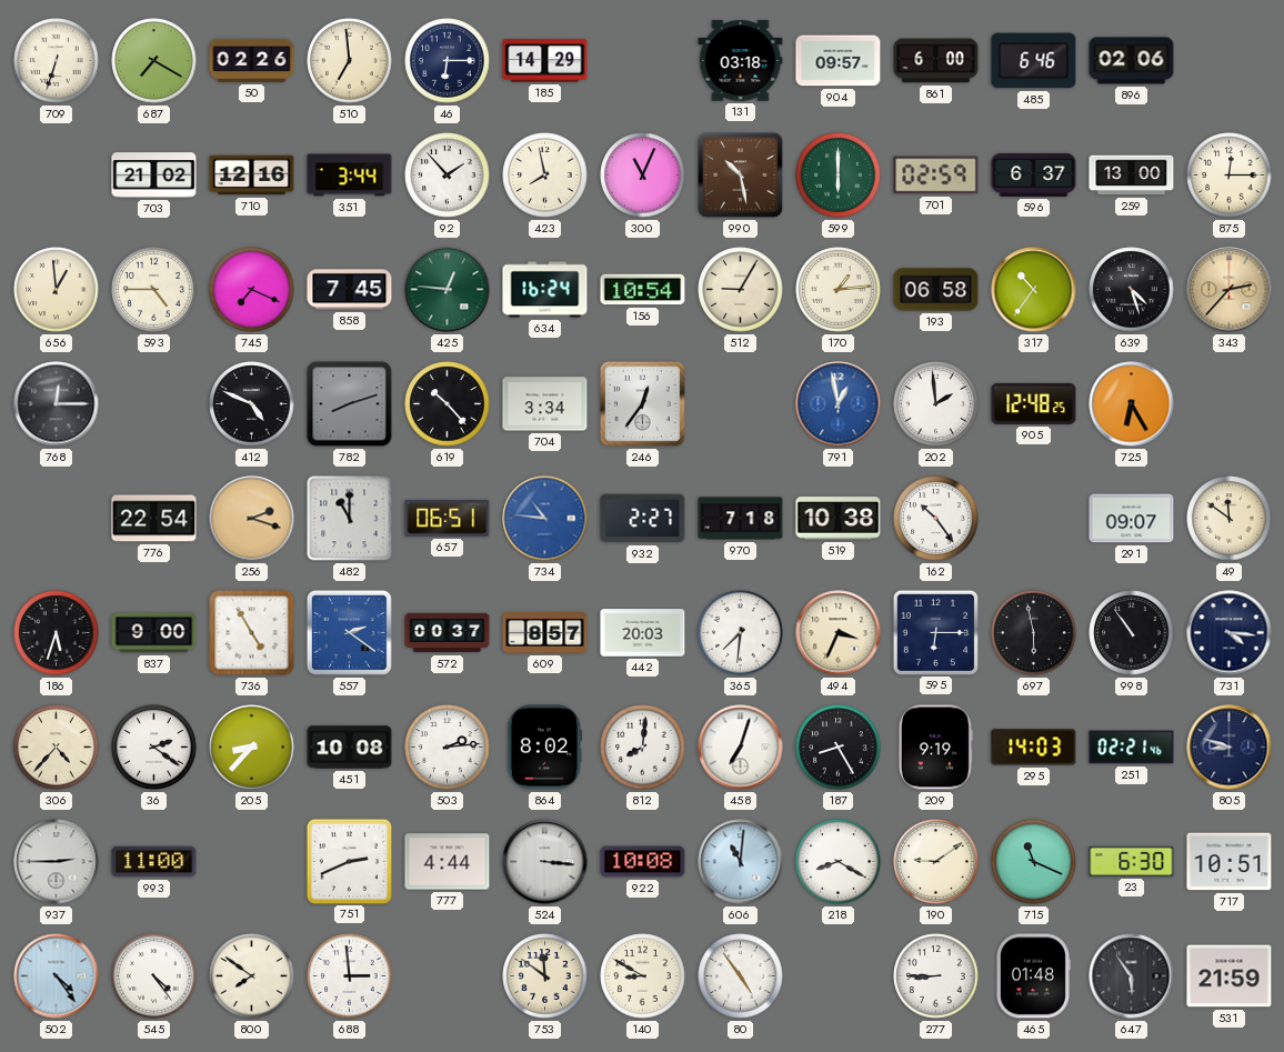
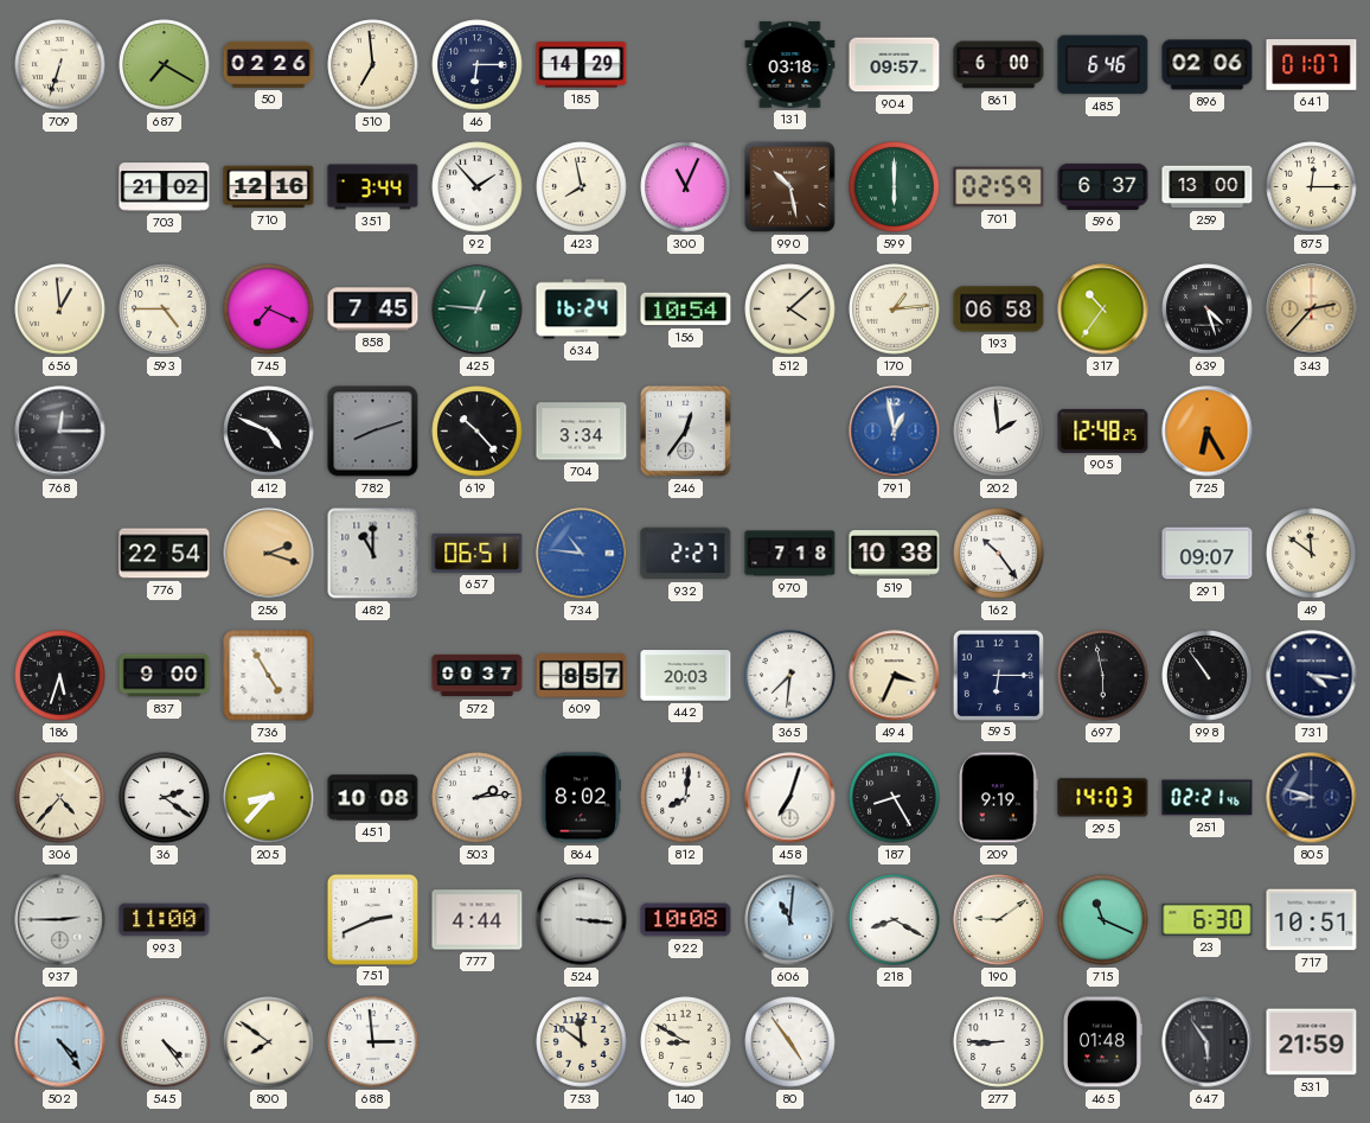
641: none -> 01:07
512: 9:05 -> 4:08
557: 2:21 -> none
